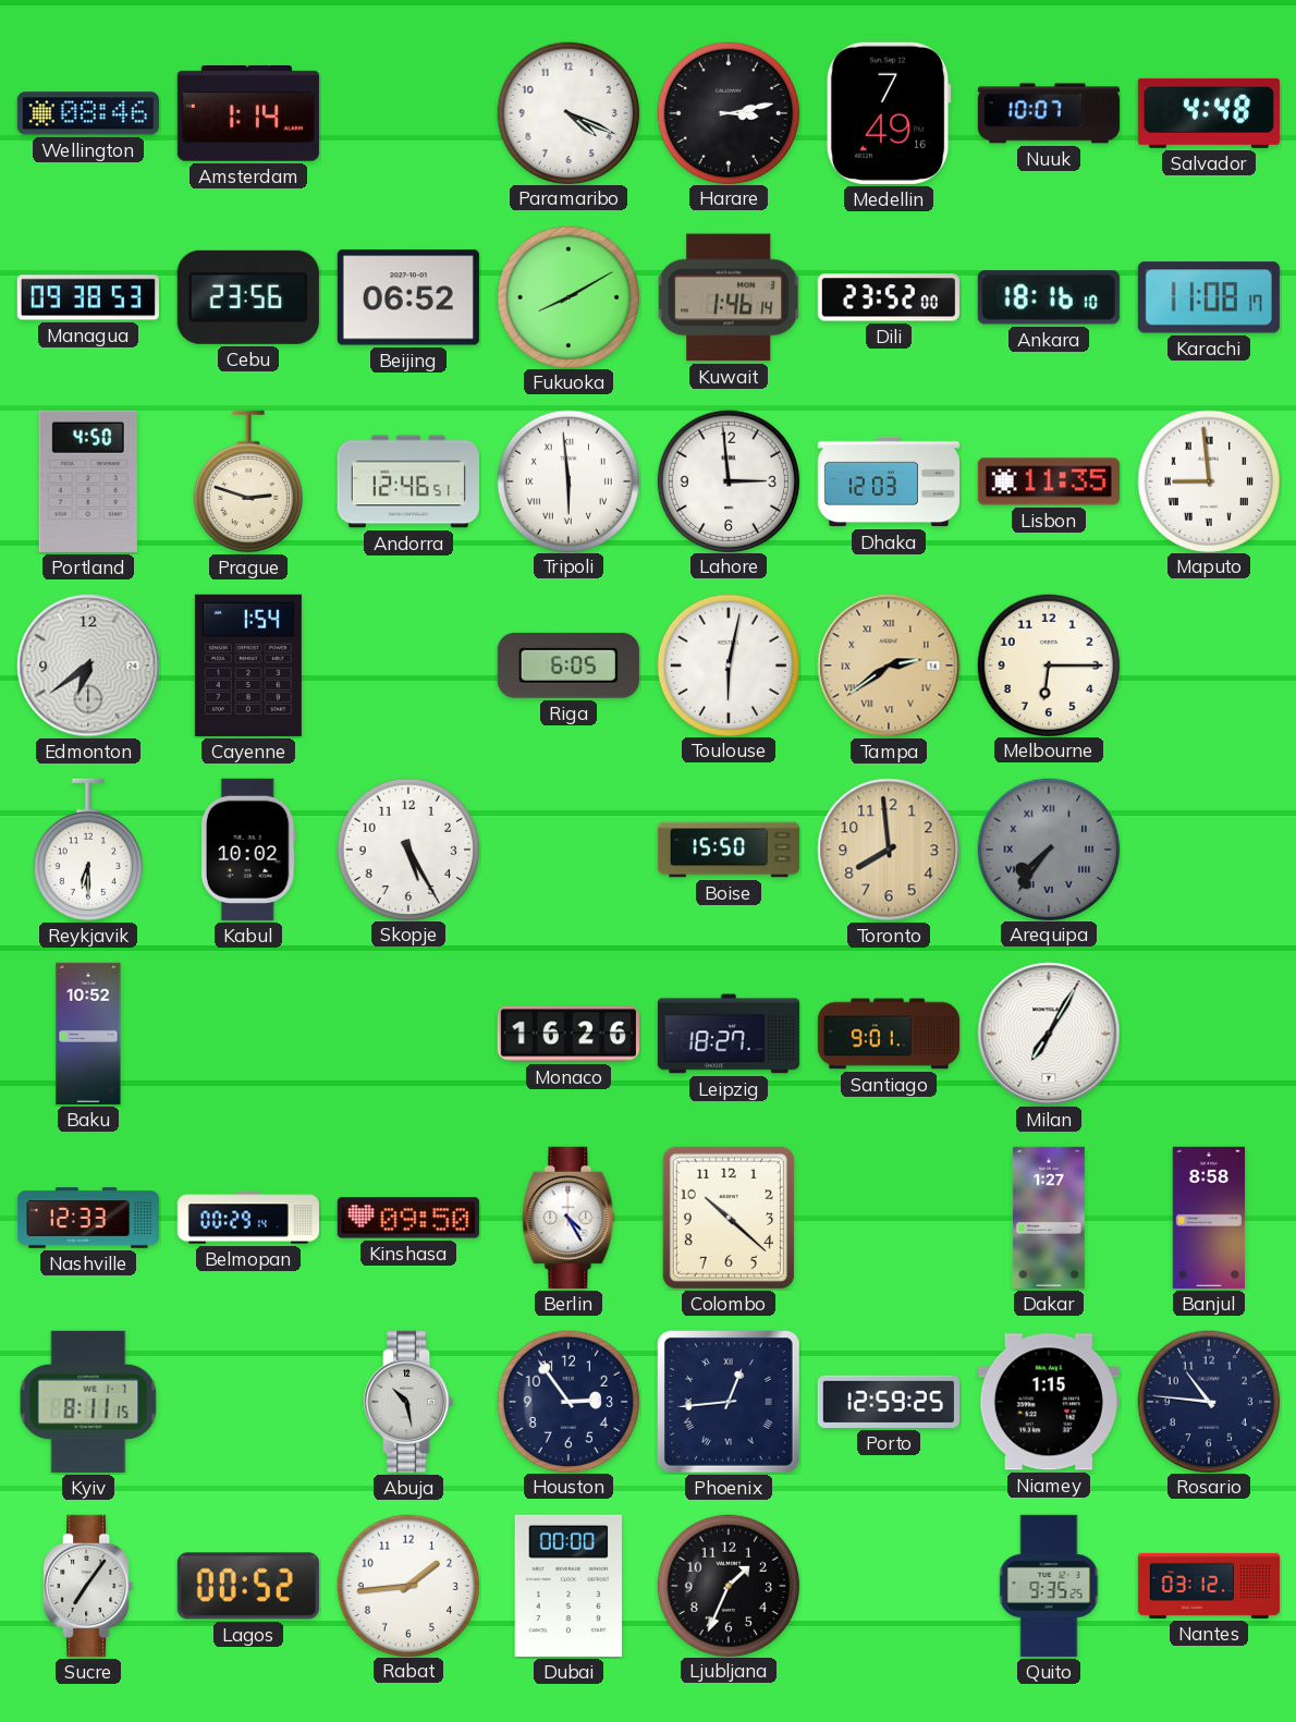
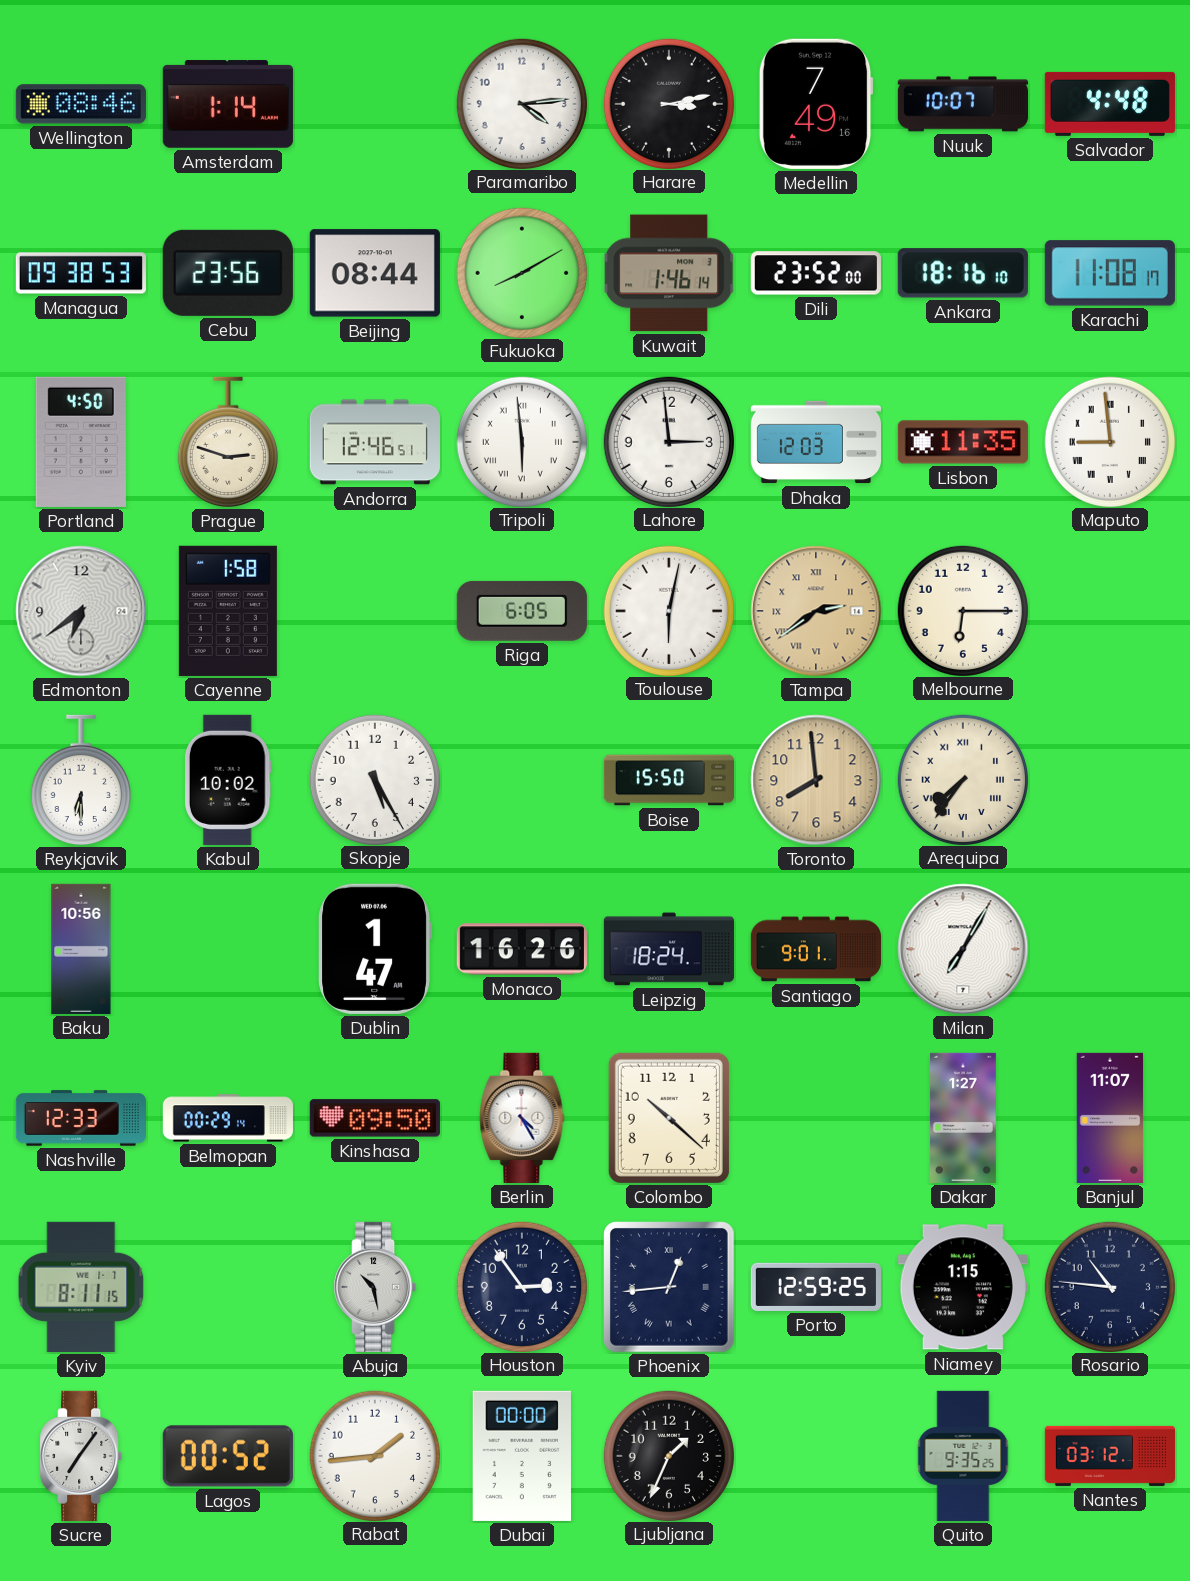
Paramaribo: 4:19 -> 4:14
Beijing: 06:52 -> 08:44
Cayenne: 1:54 -> 1:58
Arequipa dial: grey -> cream
Baku: 10:52 -> 10:56
Dublin: none -> 1:47
Leipzig: 18:27 -> 18:24
Banjul: 8:58 -> 11:07
